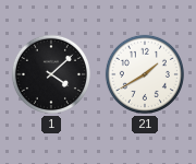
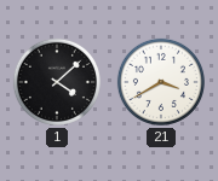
21: 1:40 -> 3:40
